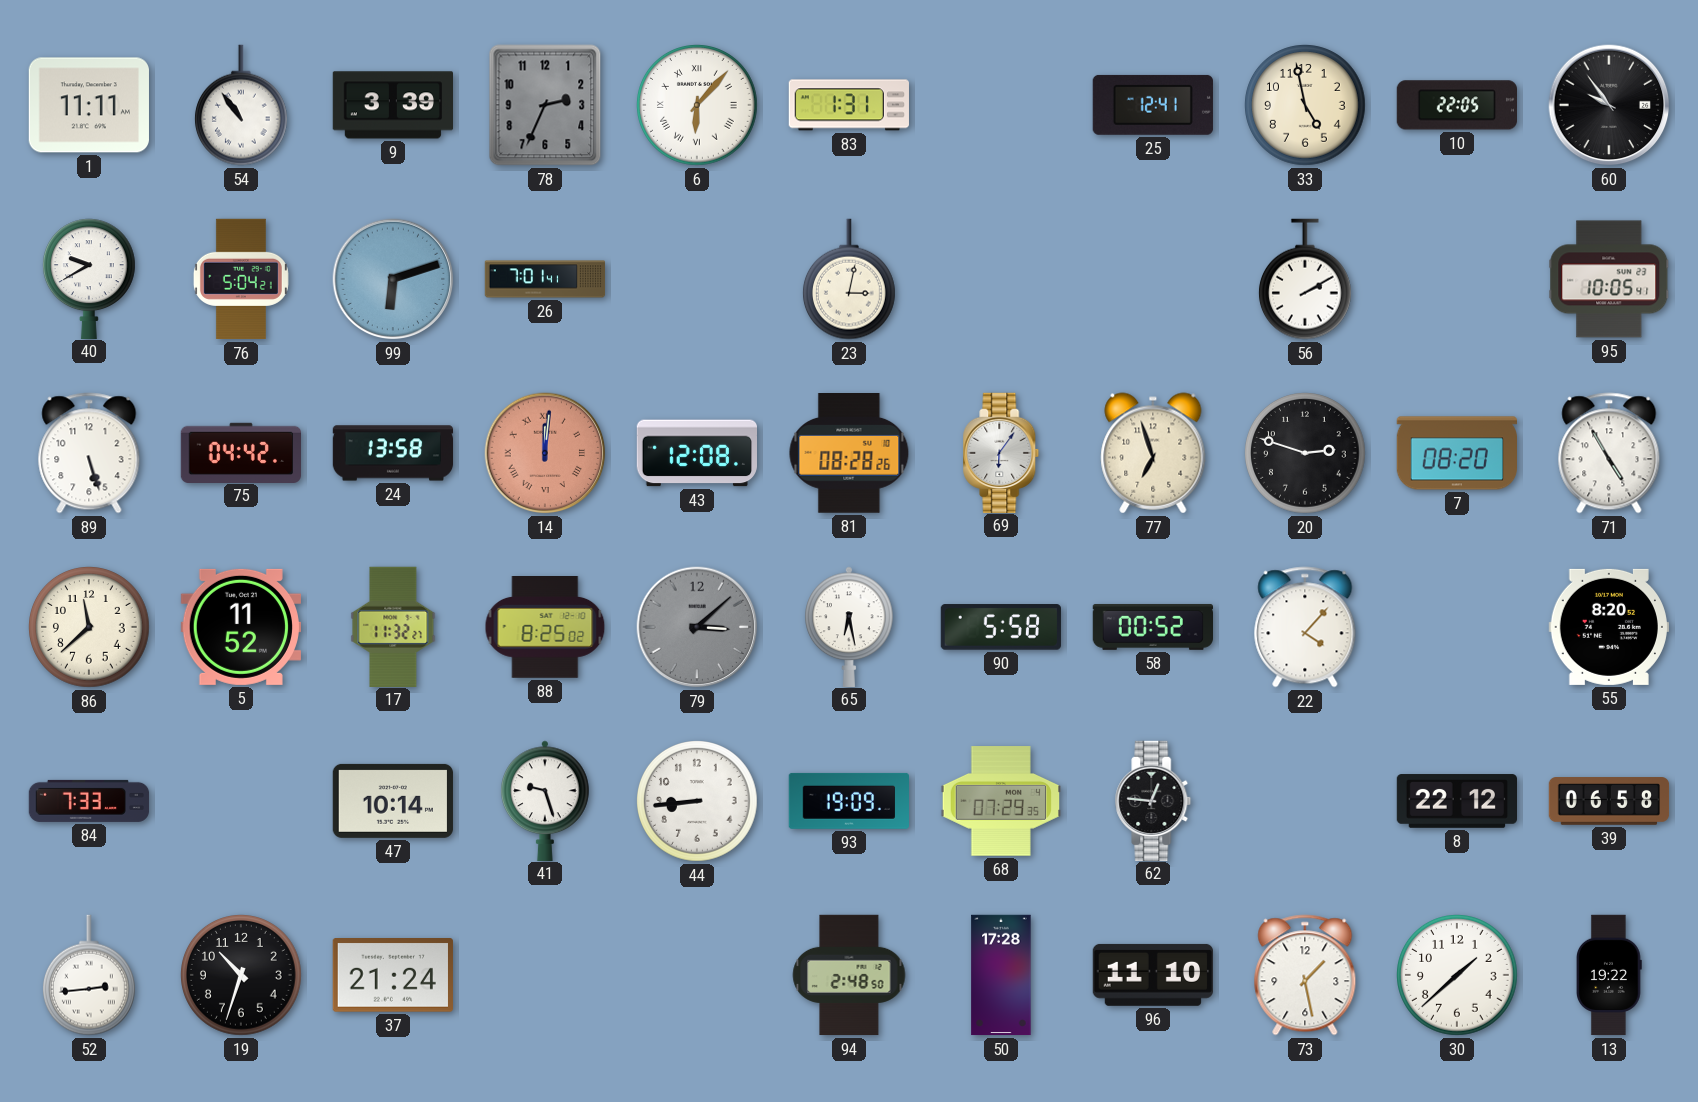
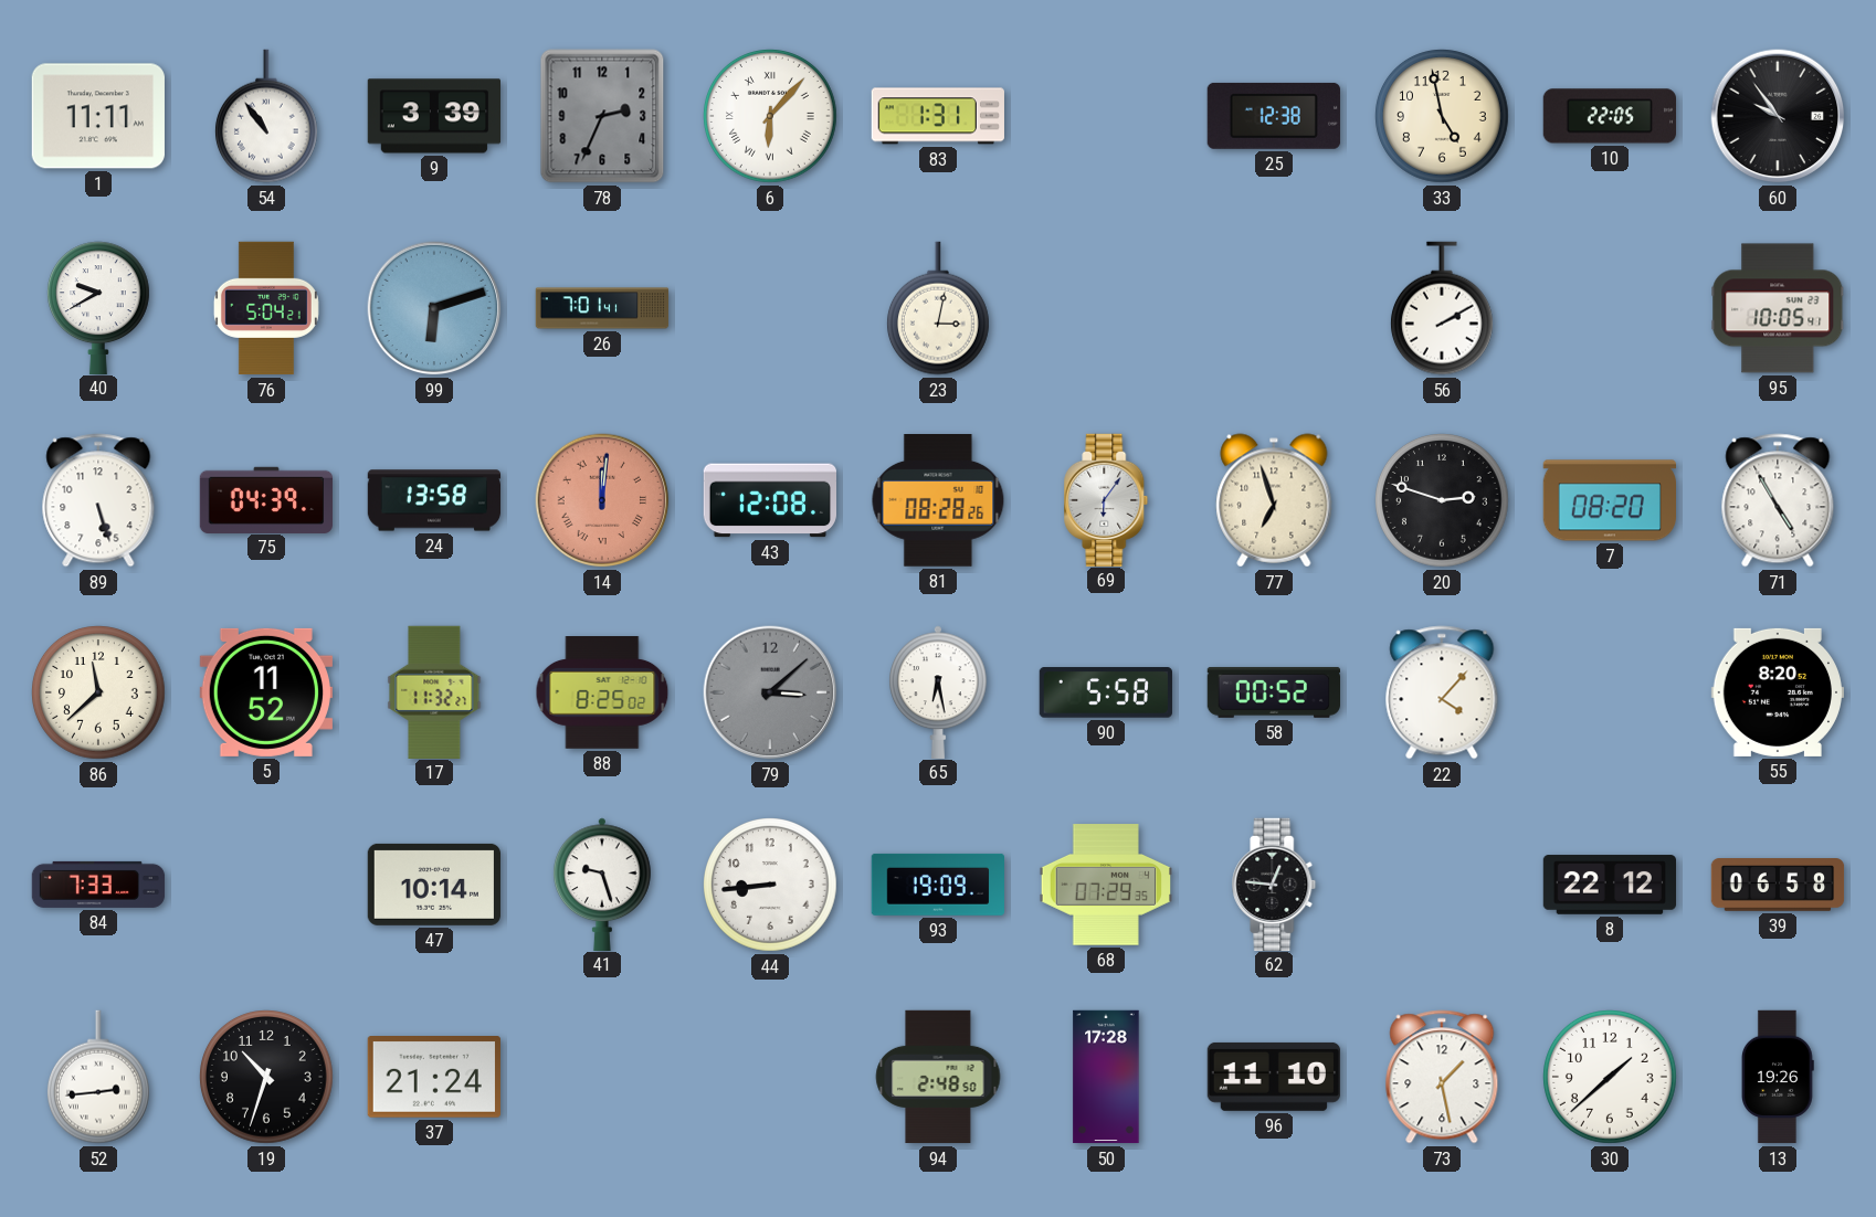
25: 12:41 -> 12:38
75: 04:42 -> 04:39
13: 19:22 -> 19:26
